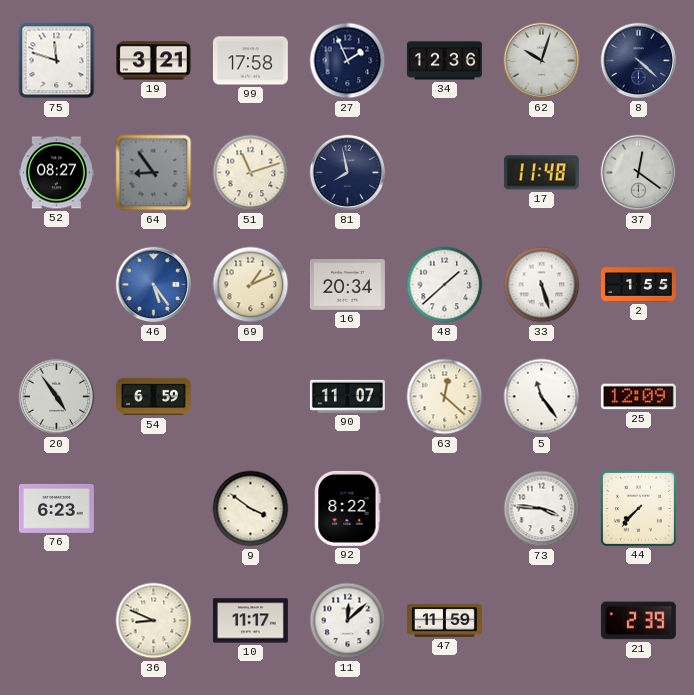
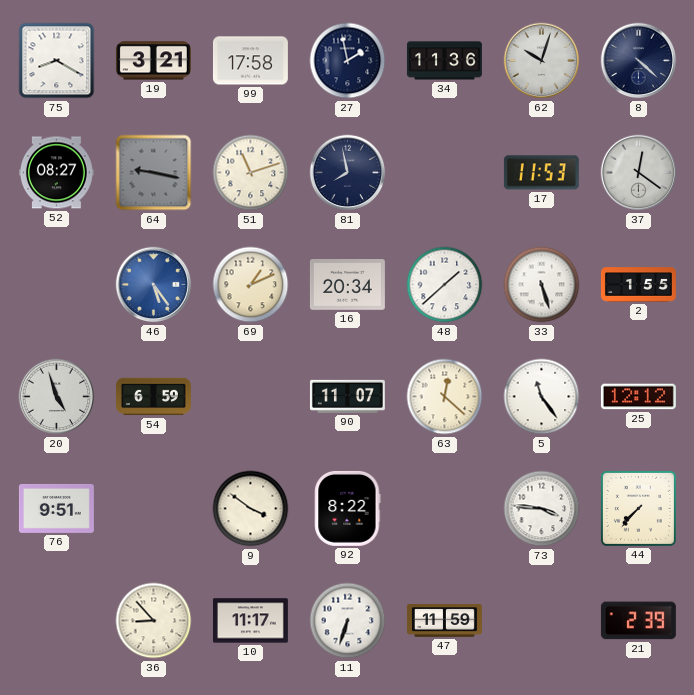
75: 11:48 -> 8:20
27: 1:56 -> 1:58
34: 12:36 -> 11:36
64: 8:54 -> 9:17
17: 11:48 -> 11:53
20: 4:54 -> 4:57
25: 12:09 -> 12:12
76: 6:23 -> 9:51
36: 8:49 -> 8:53
11: 12:08 -> 6:33
